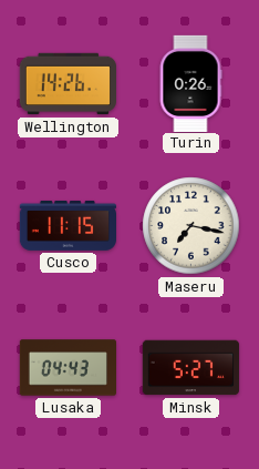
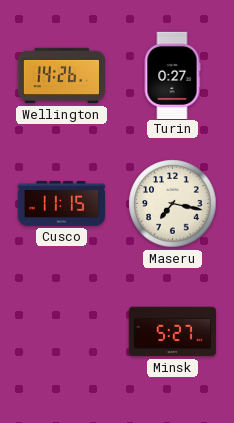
Turin: 0:26 -> 0:27
Lusaka: 04:43 -> none
